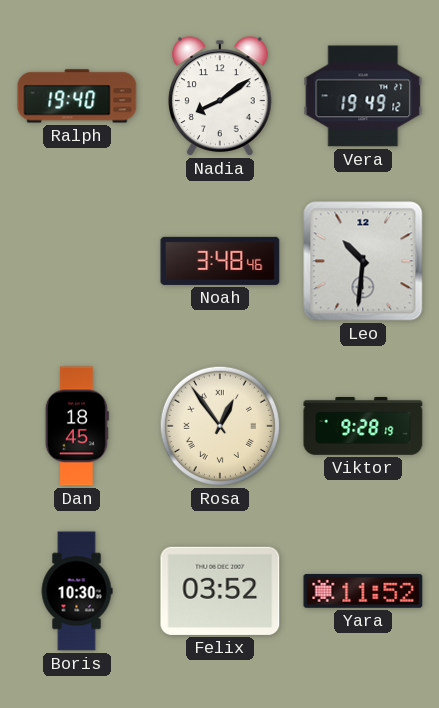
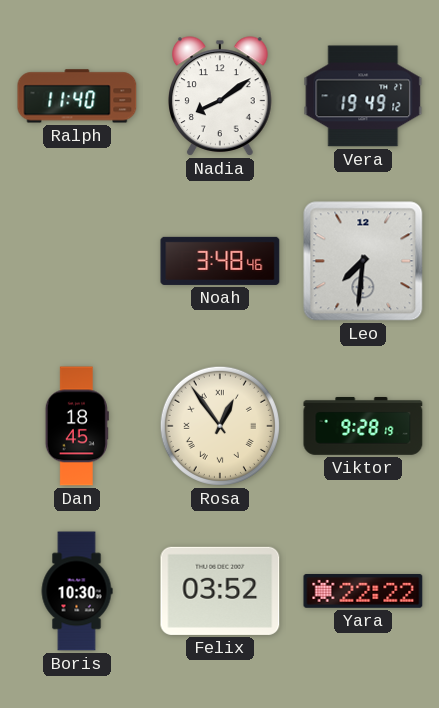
Ralph: 19:40 -> 11:40
Leo: 10:31 -> 7:31
Yara: 11:52 -> 22:22
